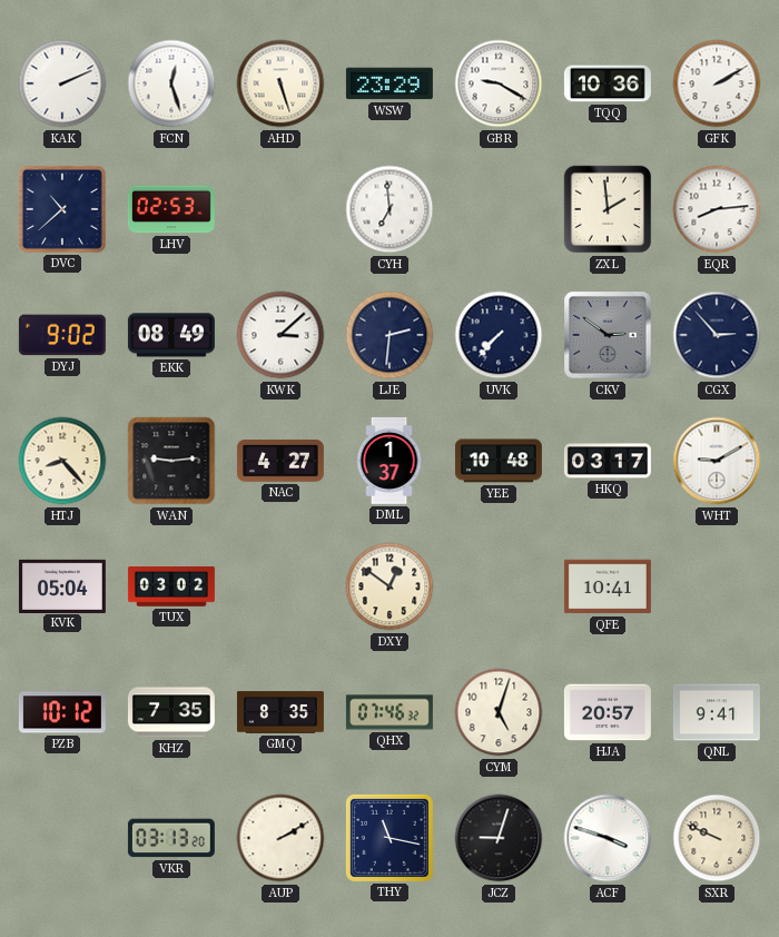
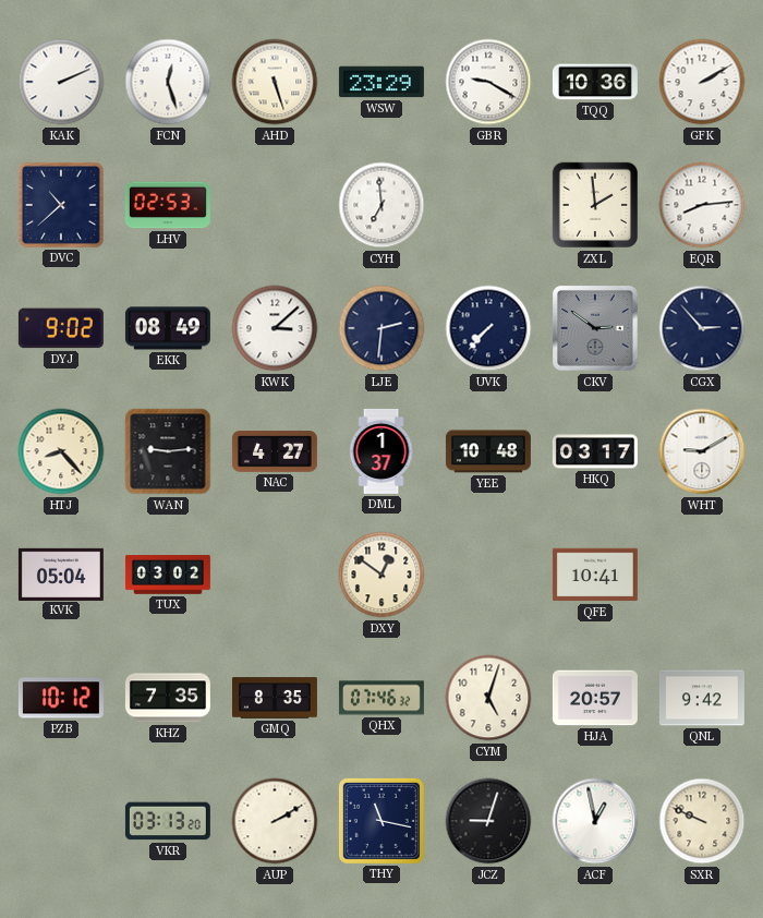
QNL: 9:41 -> 9:42
ACF: 3:48 -> 12:58
